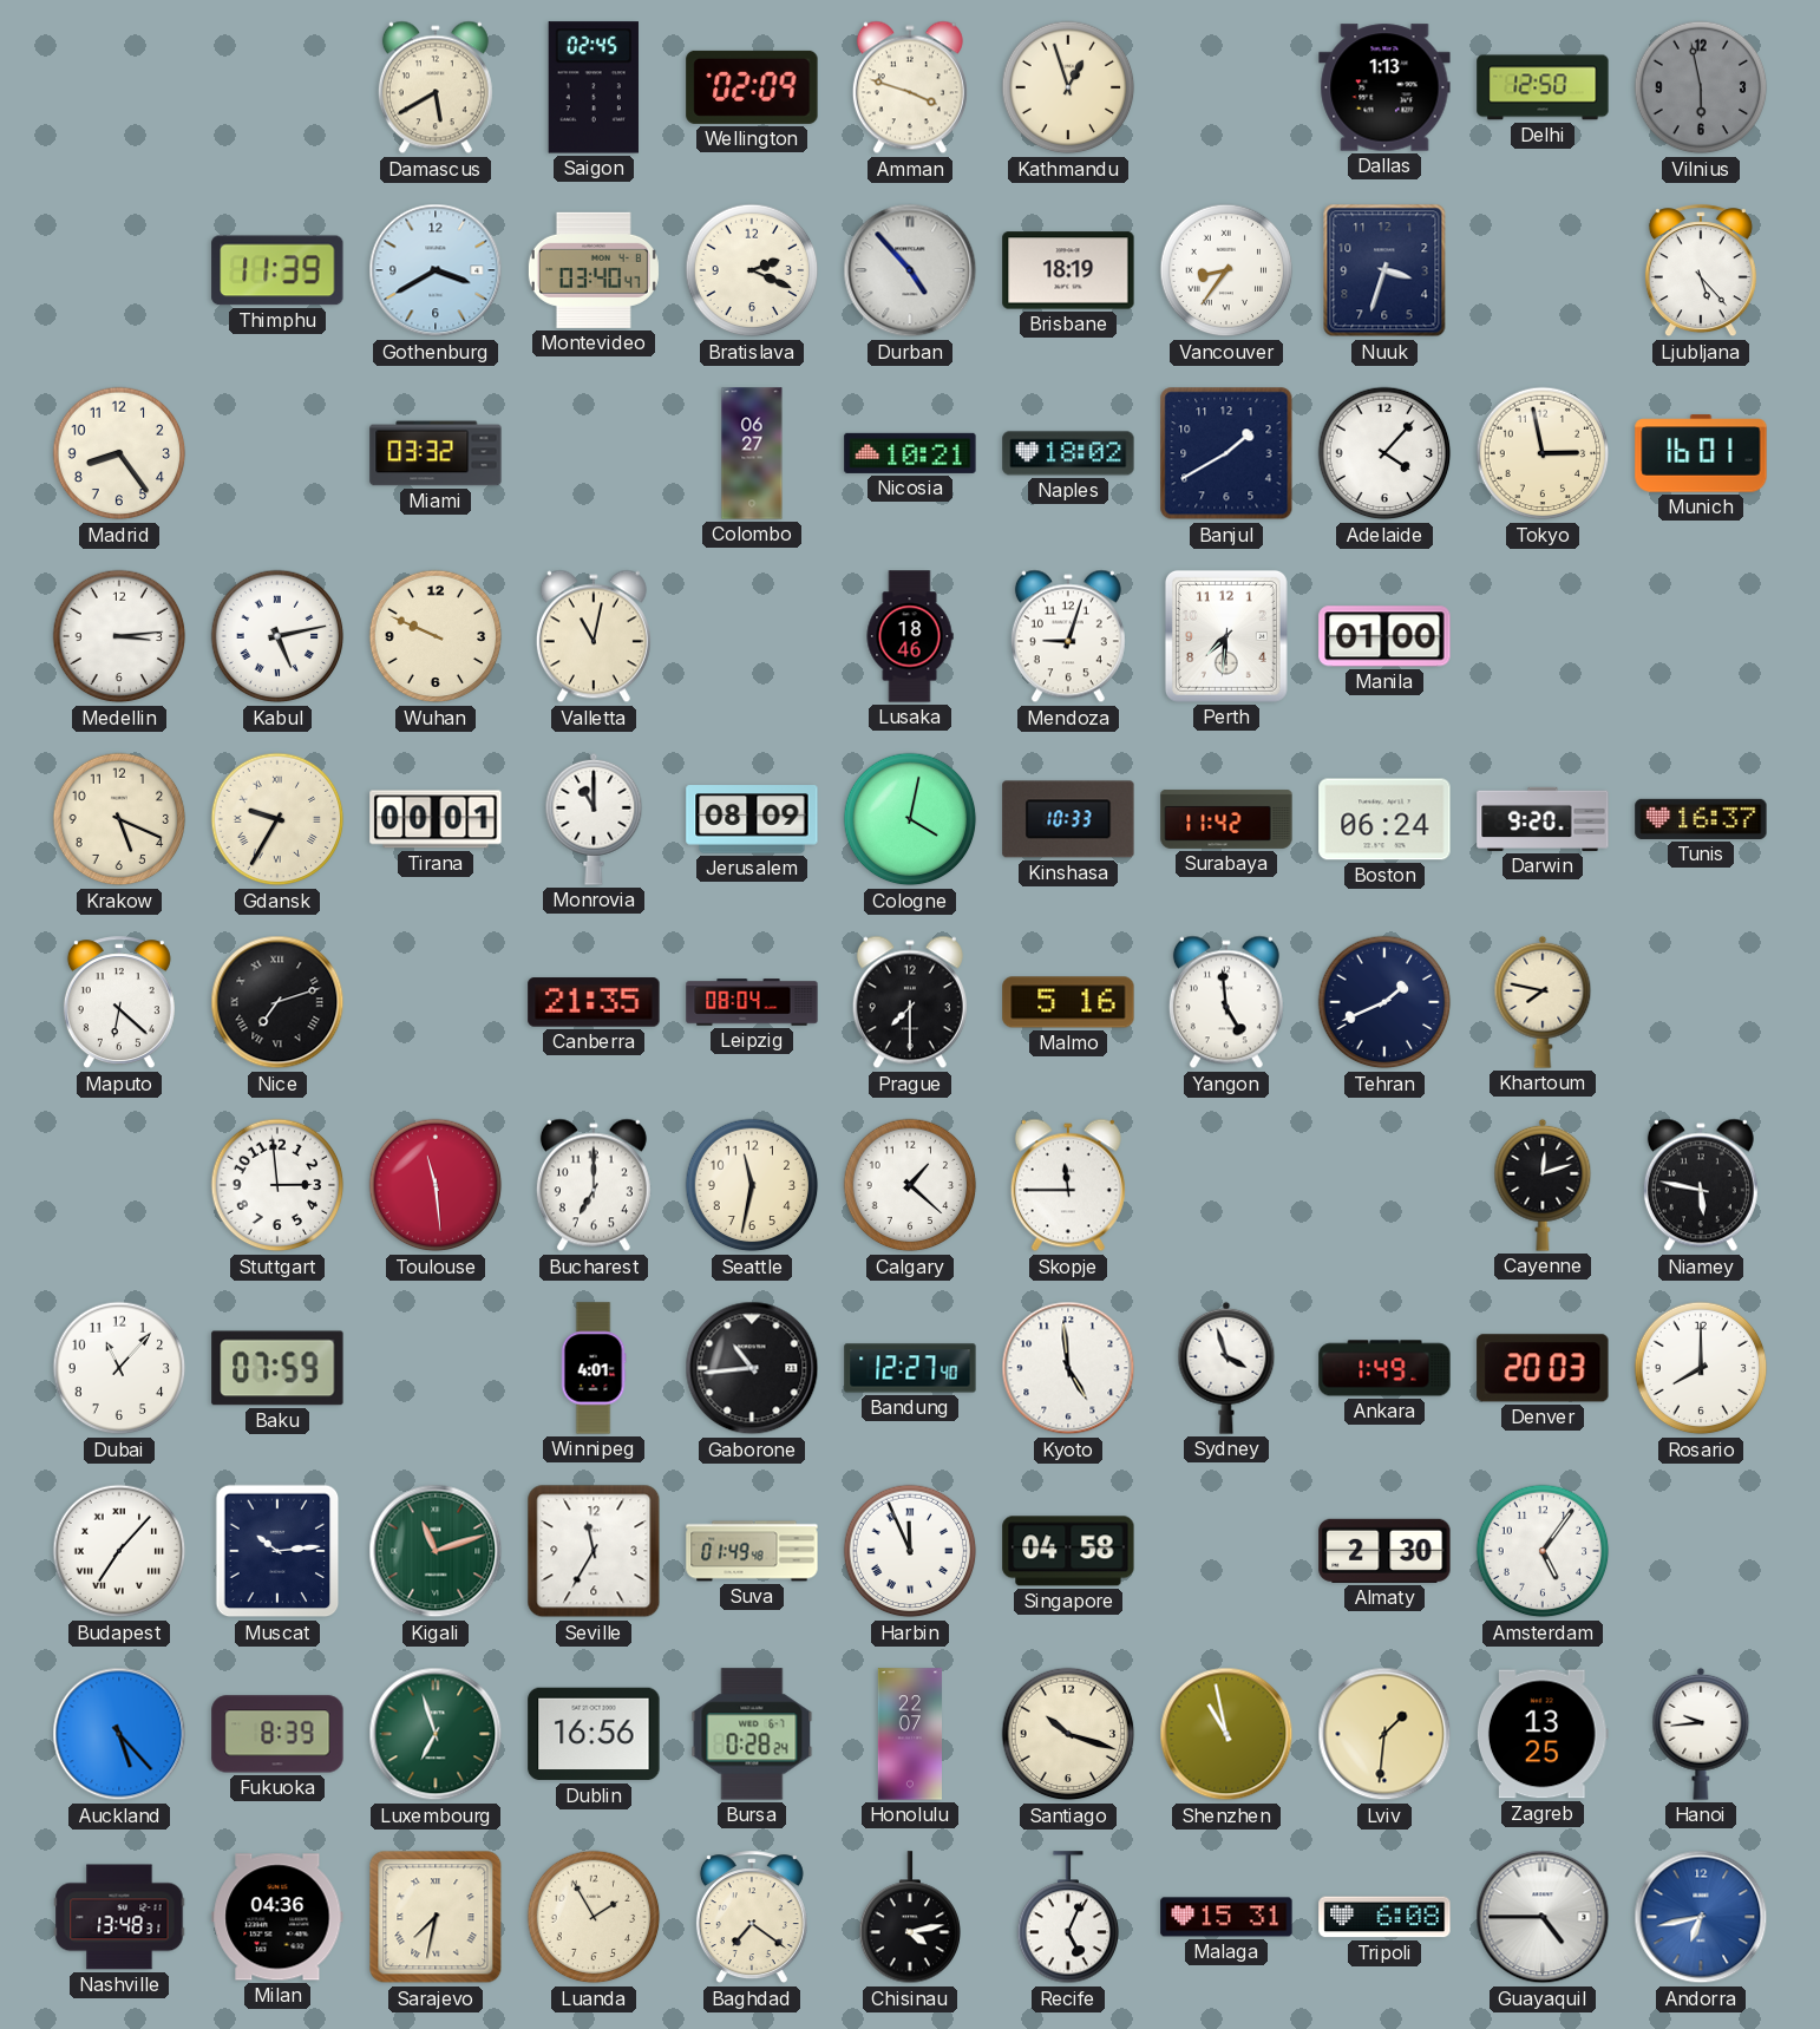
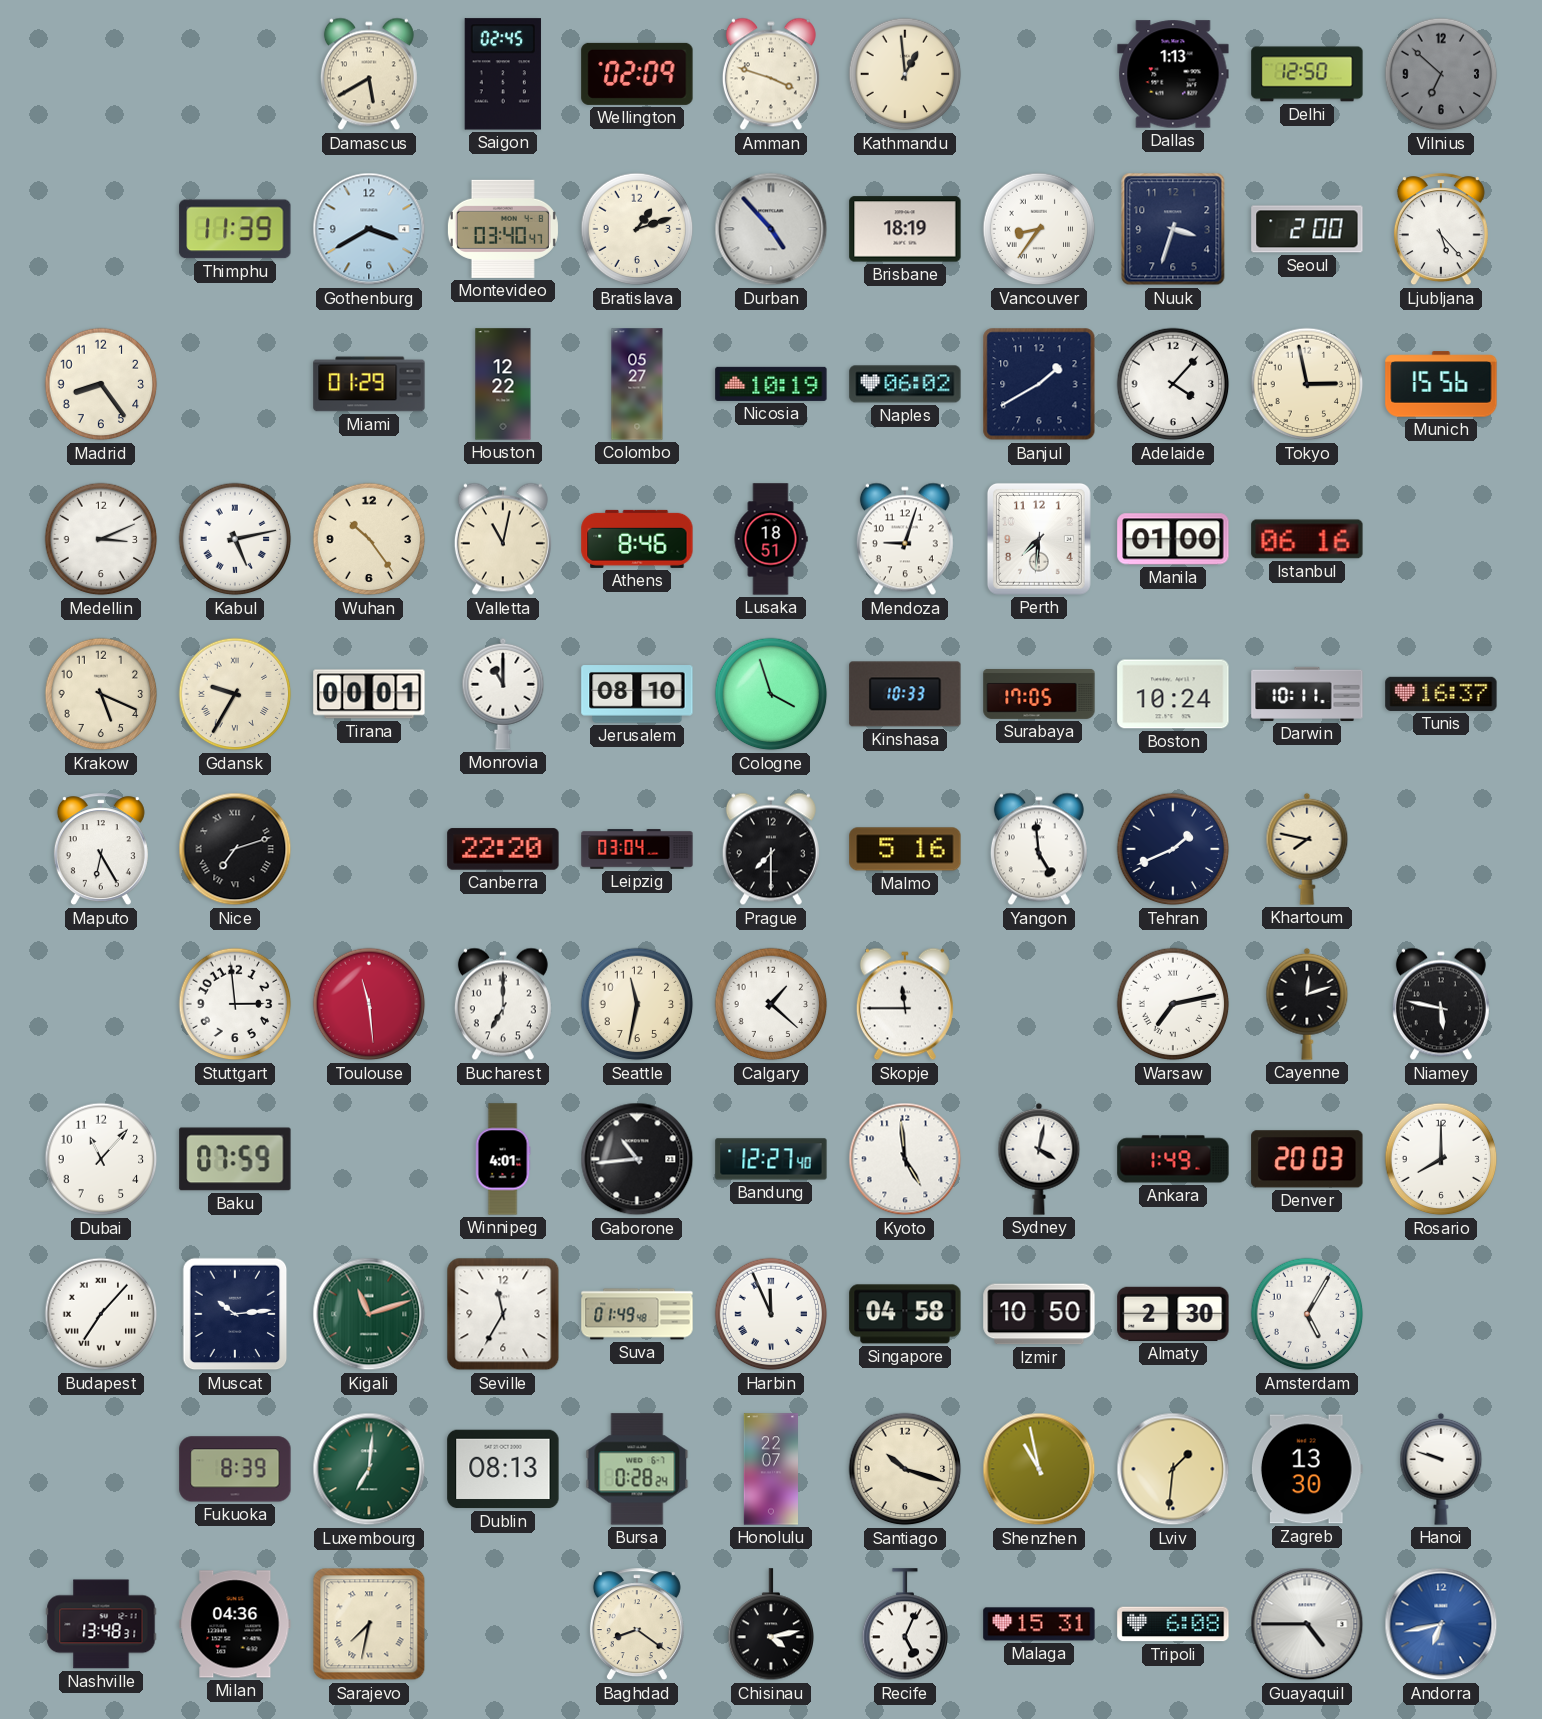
Kathmandu: 12:57 -> 12:59
Vilnius: 5:58 -> 6:52
Bratislava: 2:19 -> 1:12
Seoul: none -> 2:00
Miami: 03:32 -> 01:29
Houston: none -> 12:22
Colombo: 06:27 -> 05:27
Nicosia: 10:21 -> 10:19
Naples: 18:02 -> 06:02
Munich: 16:01 -> 15:56
Medellin: 3:14 -> 3:11
Wuhan: 9:49 -> 10:24
Athens: none -> 8:46
Lusaka: 18:46 -> 18:51
Istanbul: none -> 06:16
Jerusalem: 08:09 -> 08:10
Cologne: 4:02 -> 3:57
Surabaya: 11:42 -> 17:05
Boston: 06:24 -> 10:24
Darwin: 9:20 -> 10:11
Maputo: 6:22 -> 6:25
Canberra: 21:35 -> 22:20
Leipzig: 08:04 -> 03:04
Warsaw: none -> 7:13
Sydney: 3:57 -> 4:02
Izmir: none -> 10:50
Amsterdam: 5:06 -> 5:05
Auckland: 5:23 -> none
Luxembourg: 6:57 -> 7:01
Dublin: 16:56 -> 08:13
Zagreb: 13:25 -> 13:30
Hanoi: 9:44 -> 9:48
Luanda: 1:55 -> none
Baghdad: 7:21 -> 8:21
